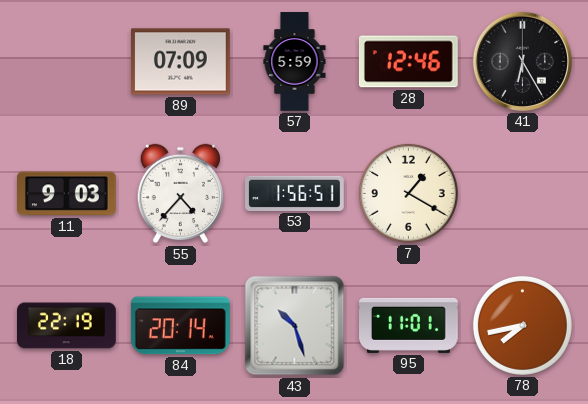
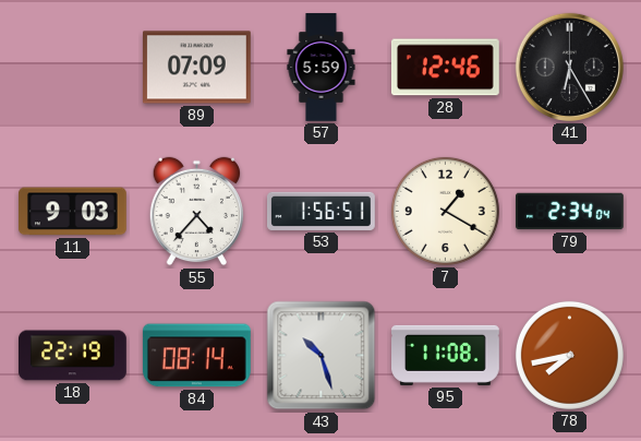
79: none -> 2:34
84: 20:14 -> 08:14
95: 11:01 -> 11:08
